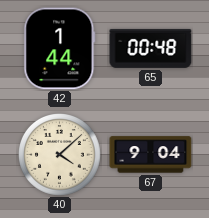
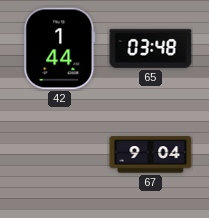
65: 00:48 -> 03:48
40: 4:08 -> none
